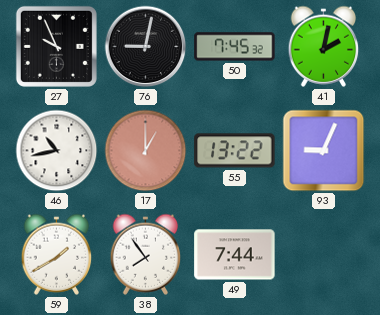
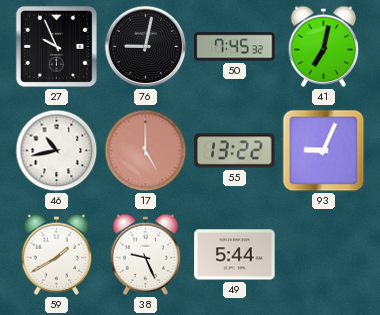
41: 2:02 -> 7:02
17: 1:00 -> 5:00
38: 7:54 -> 9:26
49: 7:44 -> 5:44
